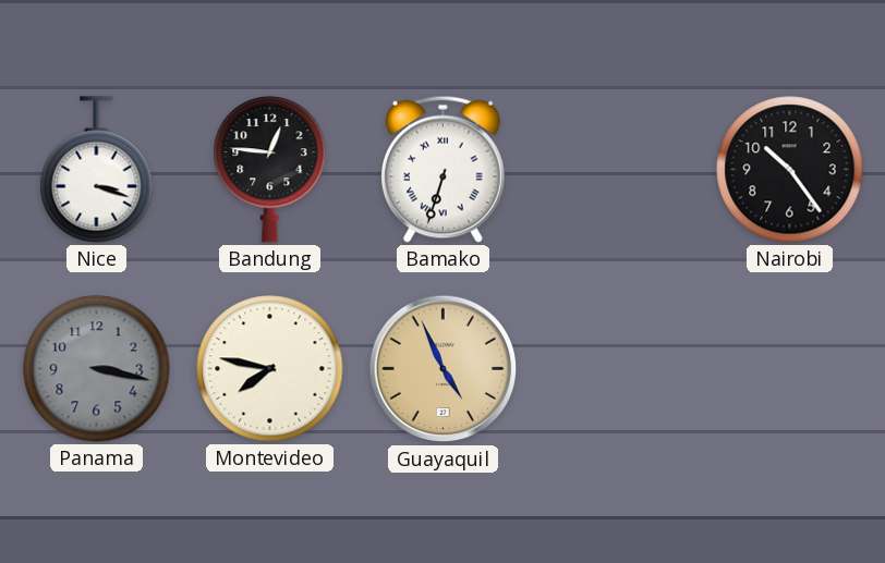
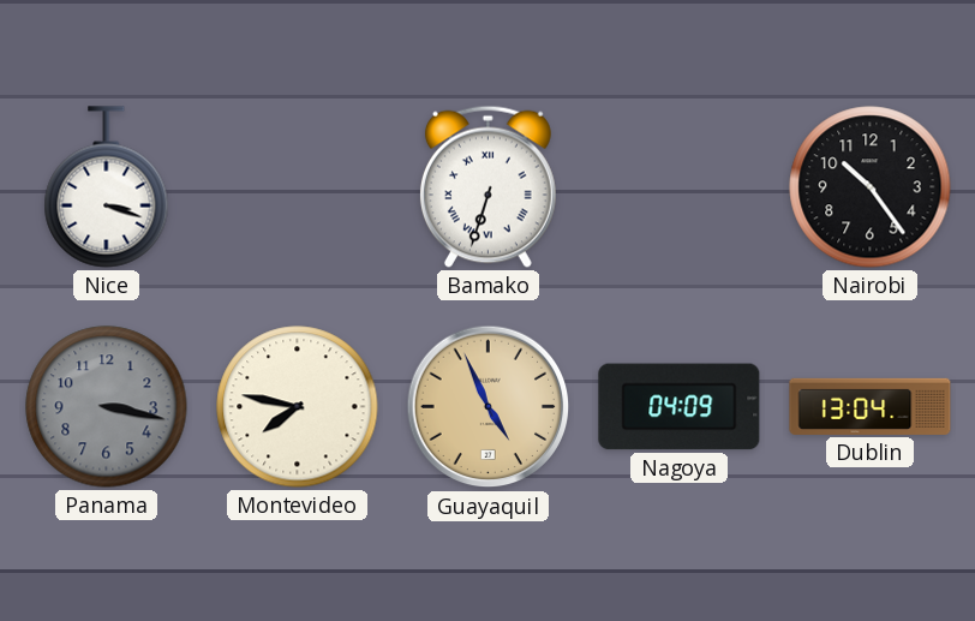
Bandung: 12:46 -> none
Nagoya: none -> 04:09
Dublin: none -> 13:04
